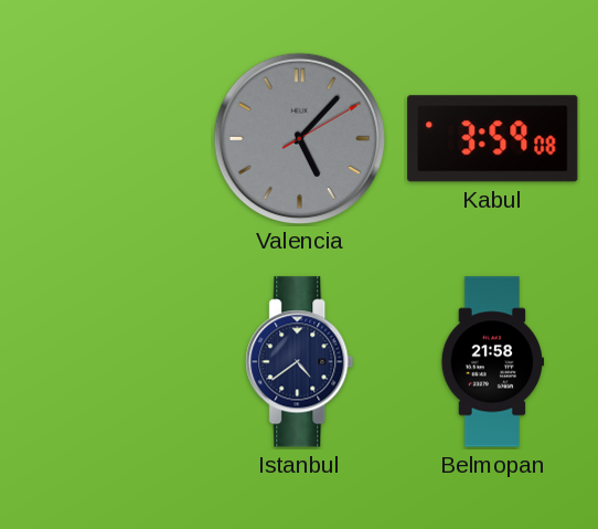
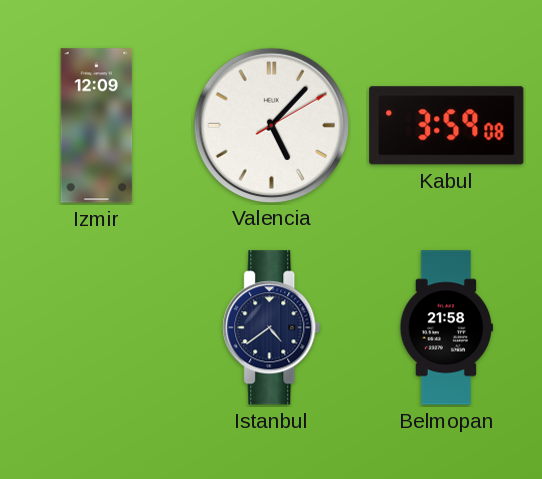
Izmir: none -> 12:09
Valencia dial: grey -> white
